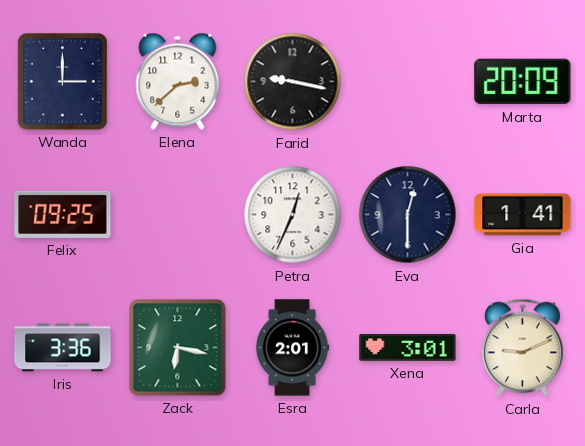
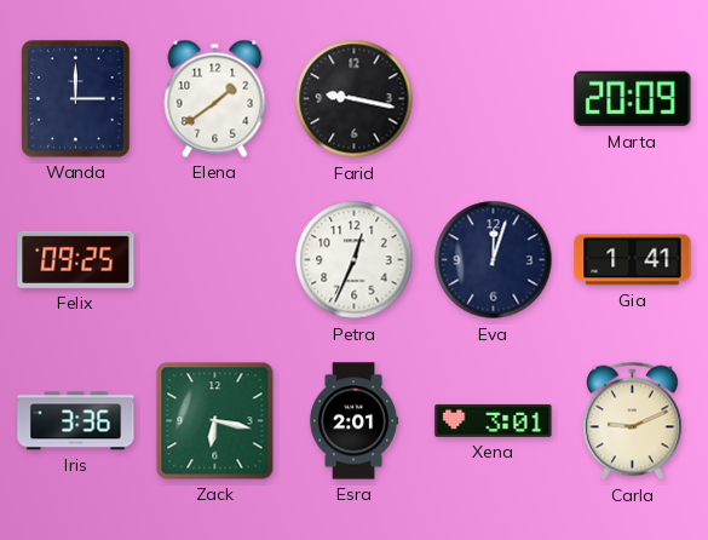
Elena: 2:38 -> 1:39
Eva: 12:30 -> 12:03
